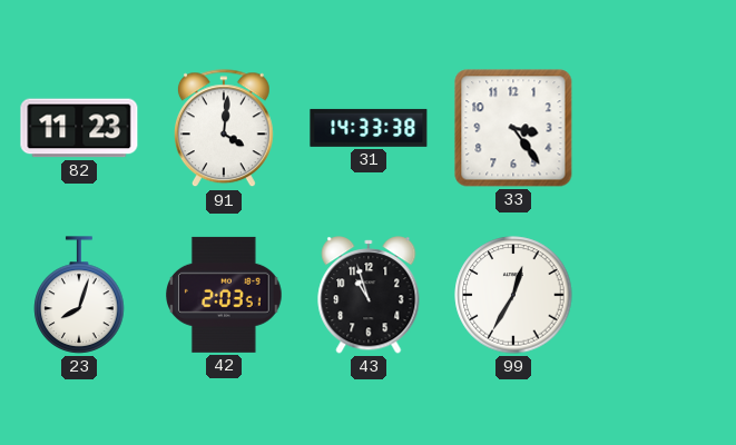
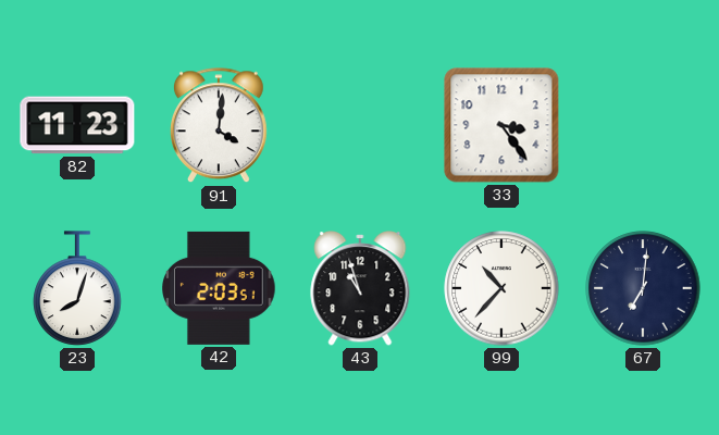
31: 14:33 -> none
99: 12:35 -> 10:37
67: none -> 7:01
